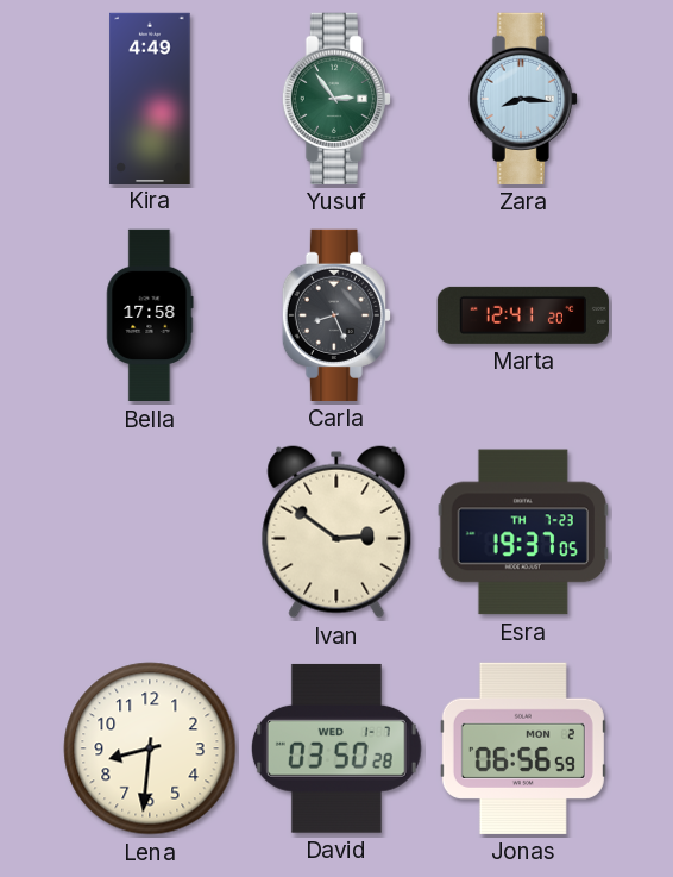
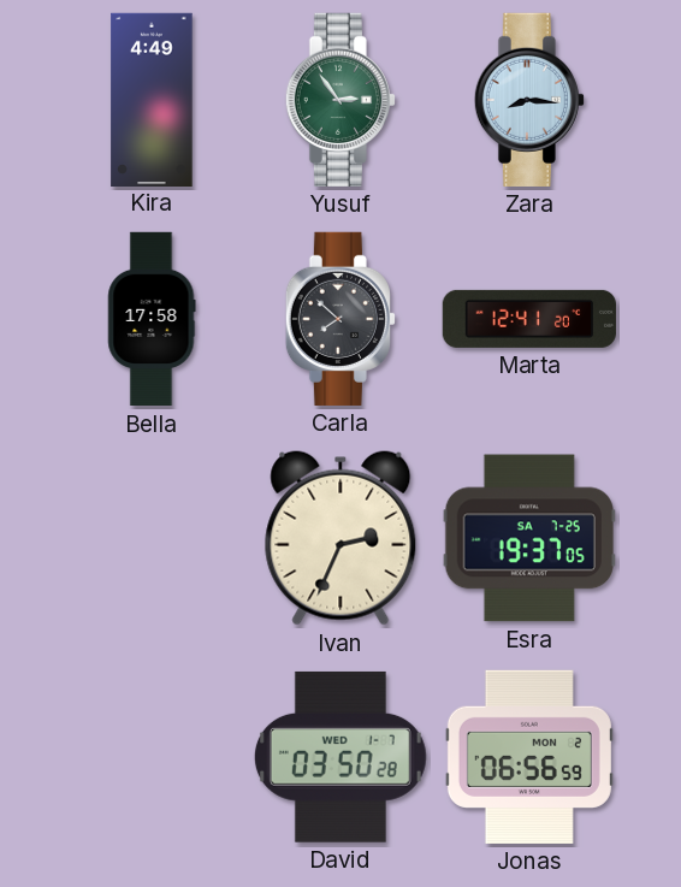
Carla: 8:26 -> 7:52
Ivan: 2:51 -> 2:34
Esra date: TH 7-23 -> SA 7-25
Lena: 8:31 -> none
